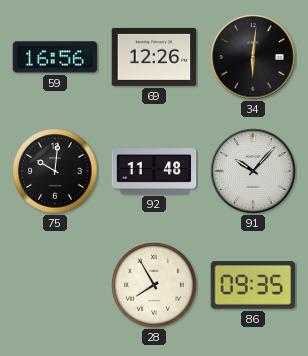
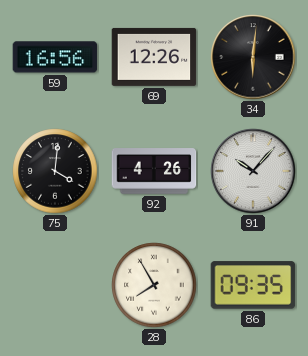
75: 10:01 -> 4:01
92: 11:48 -> 4:26
